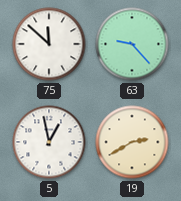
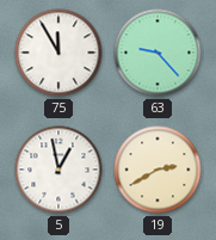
75: 11:52 -> 11:55
